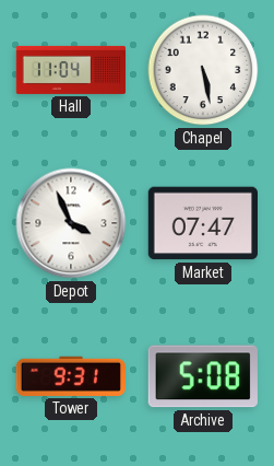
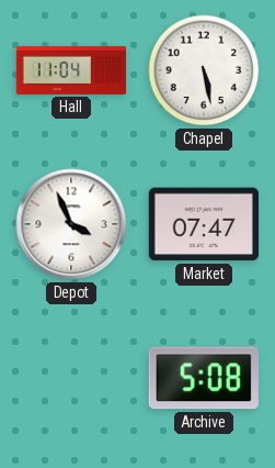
Tower: 9:31 -> none
